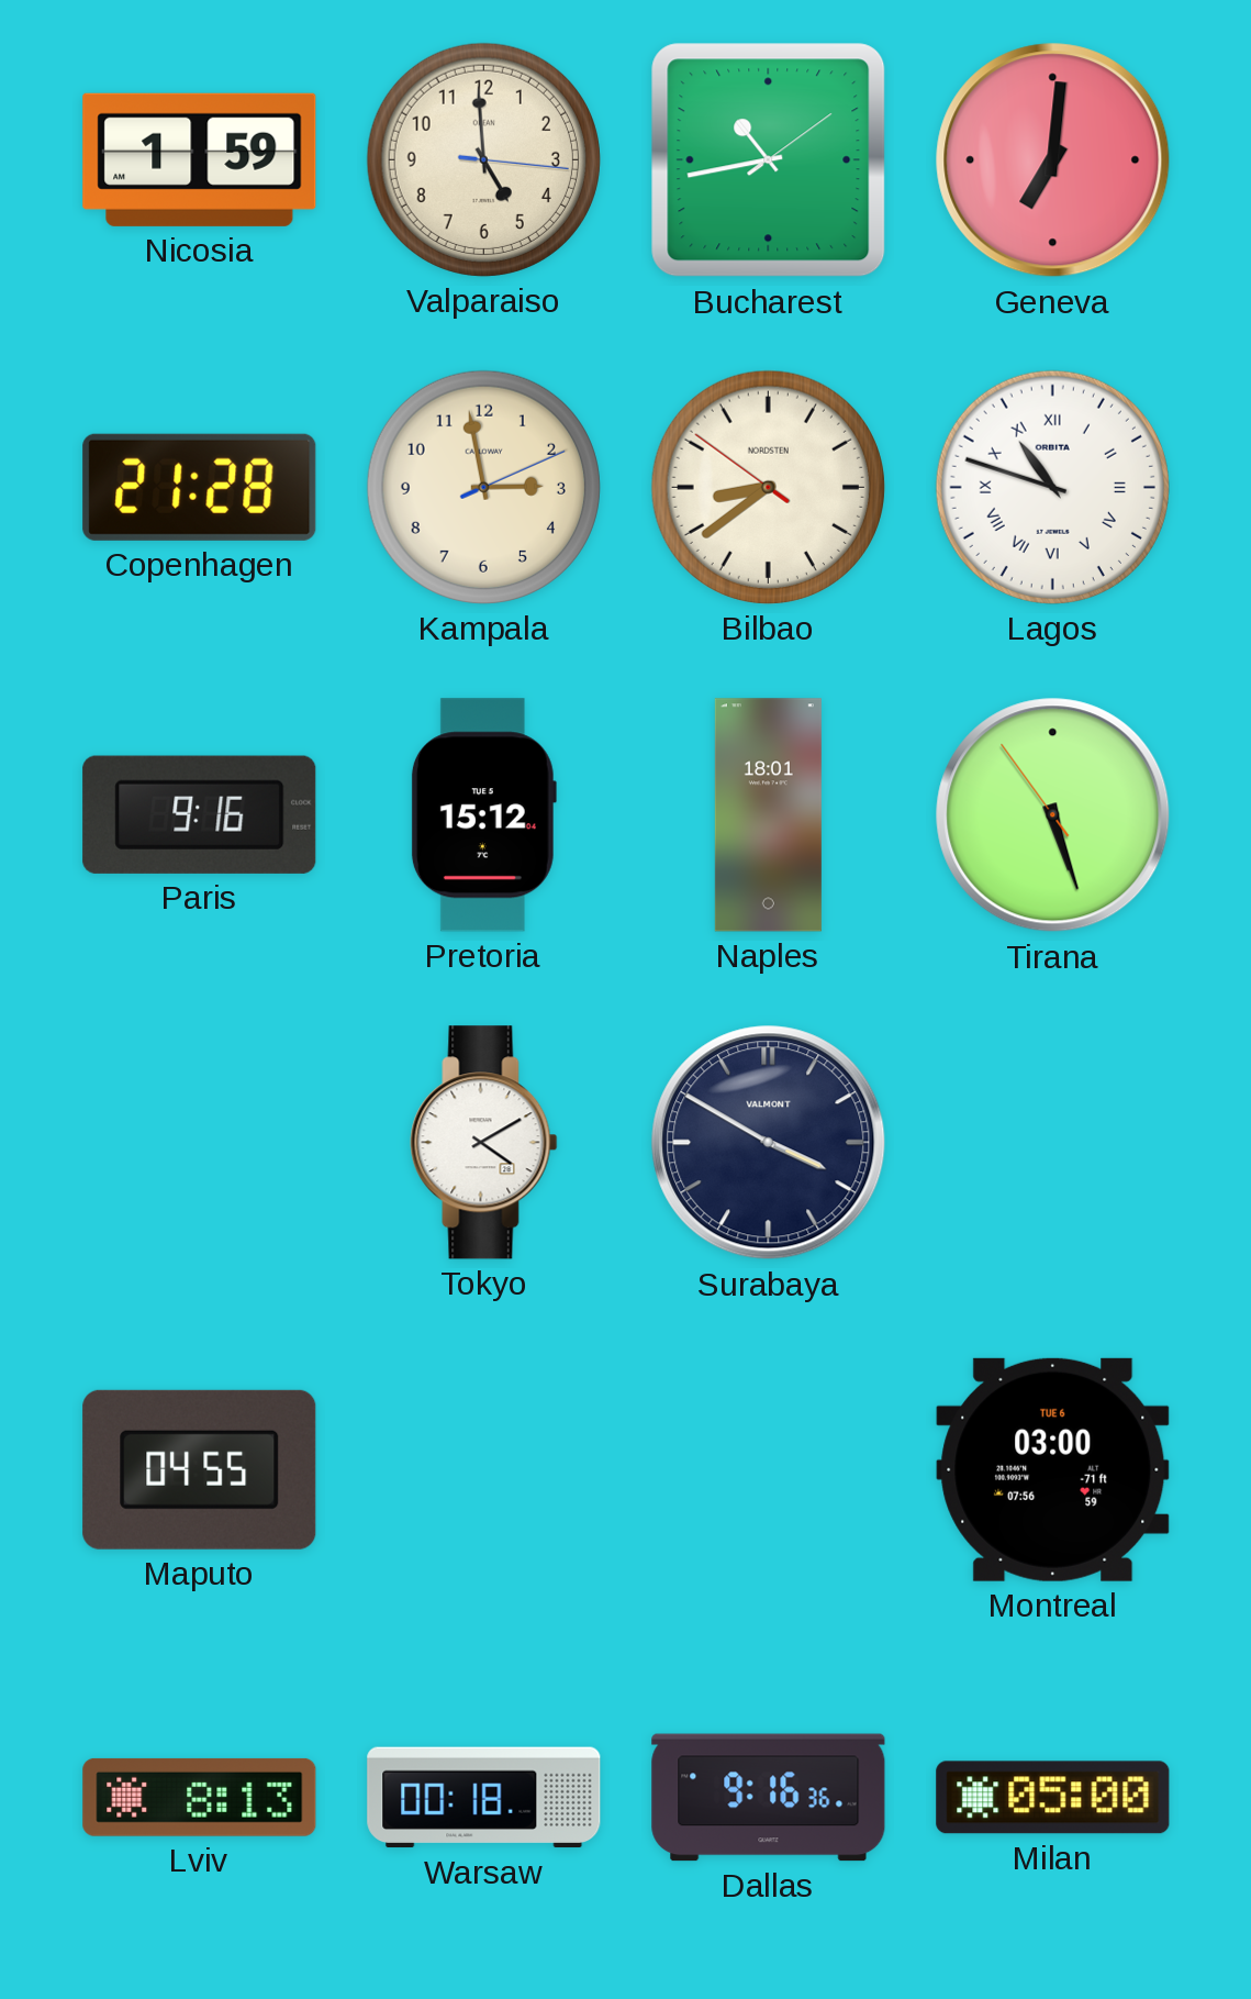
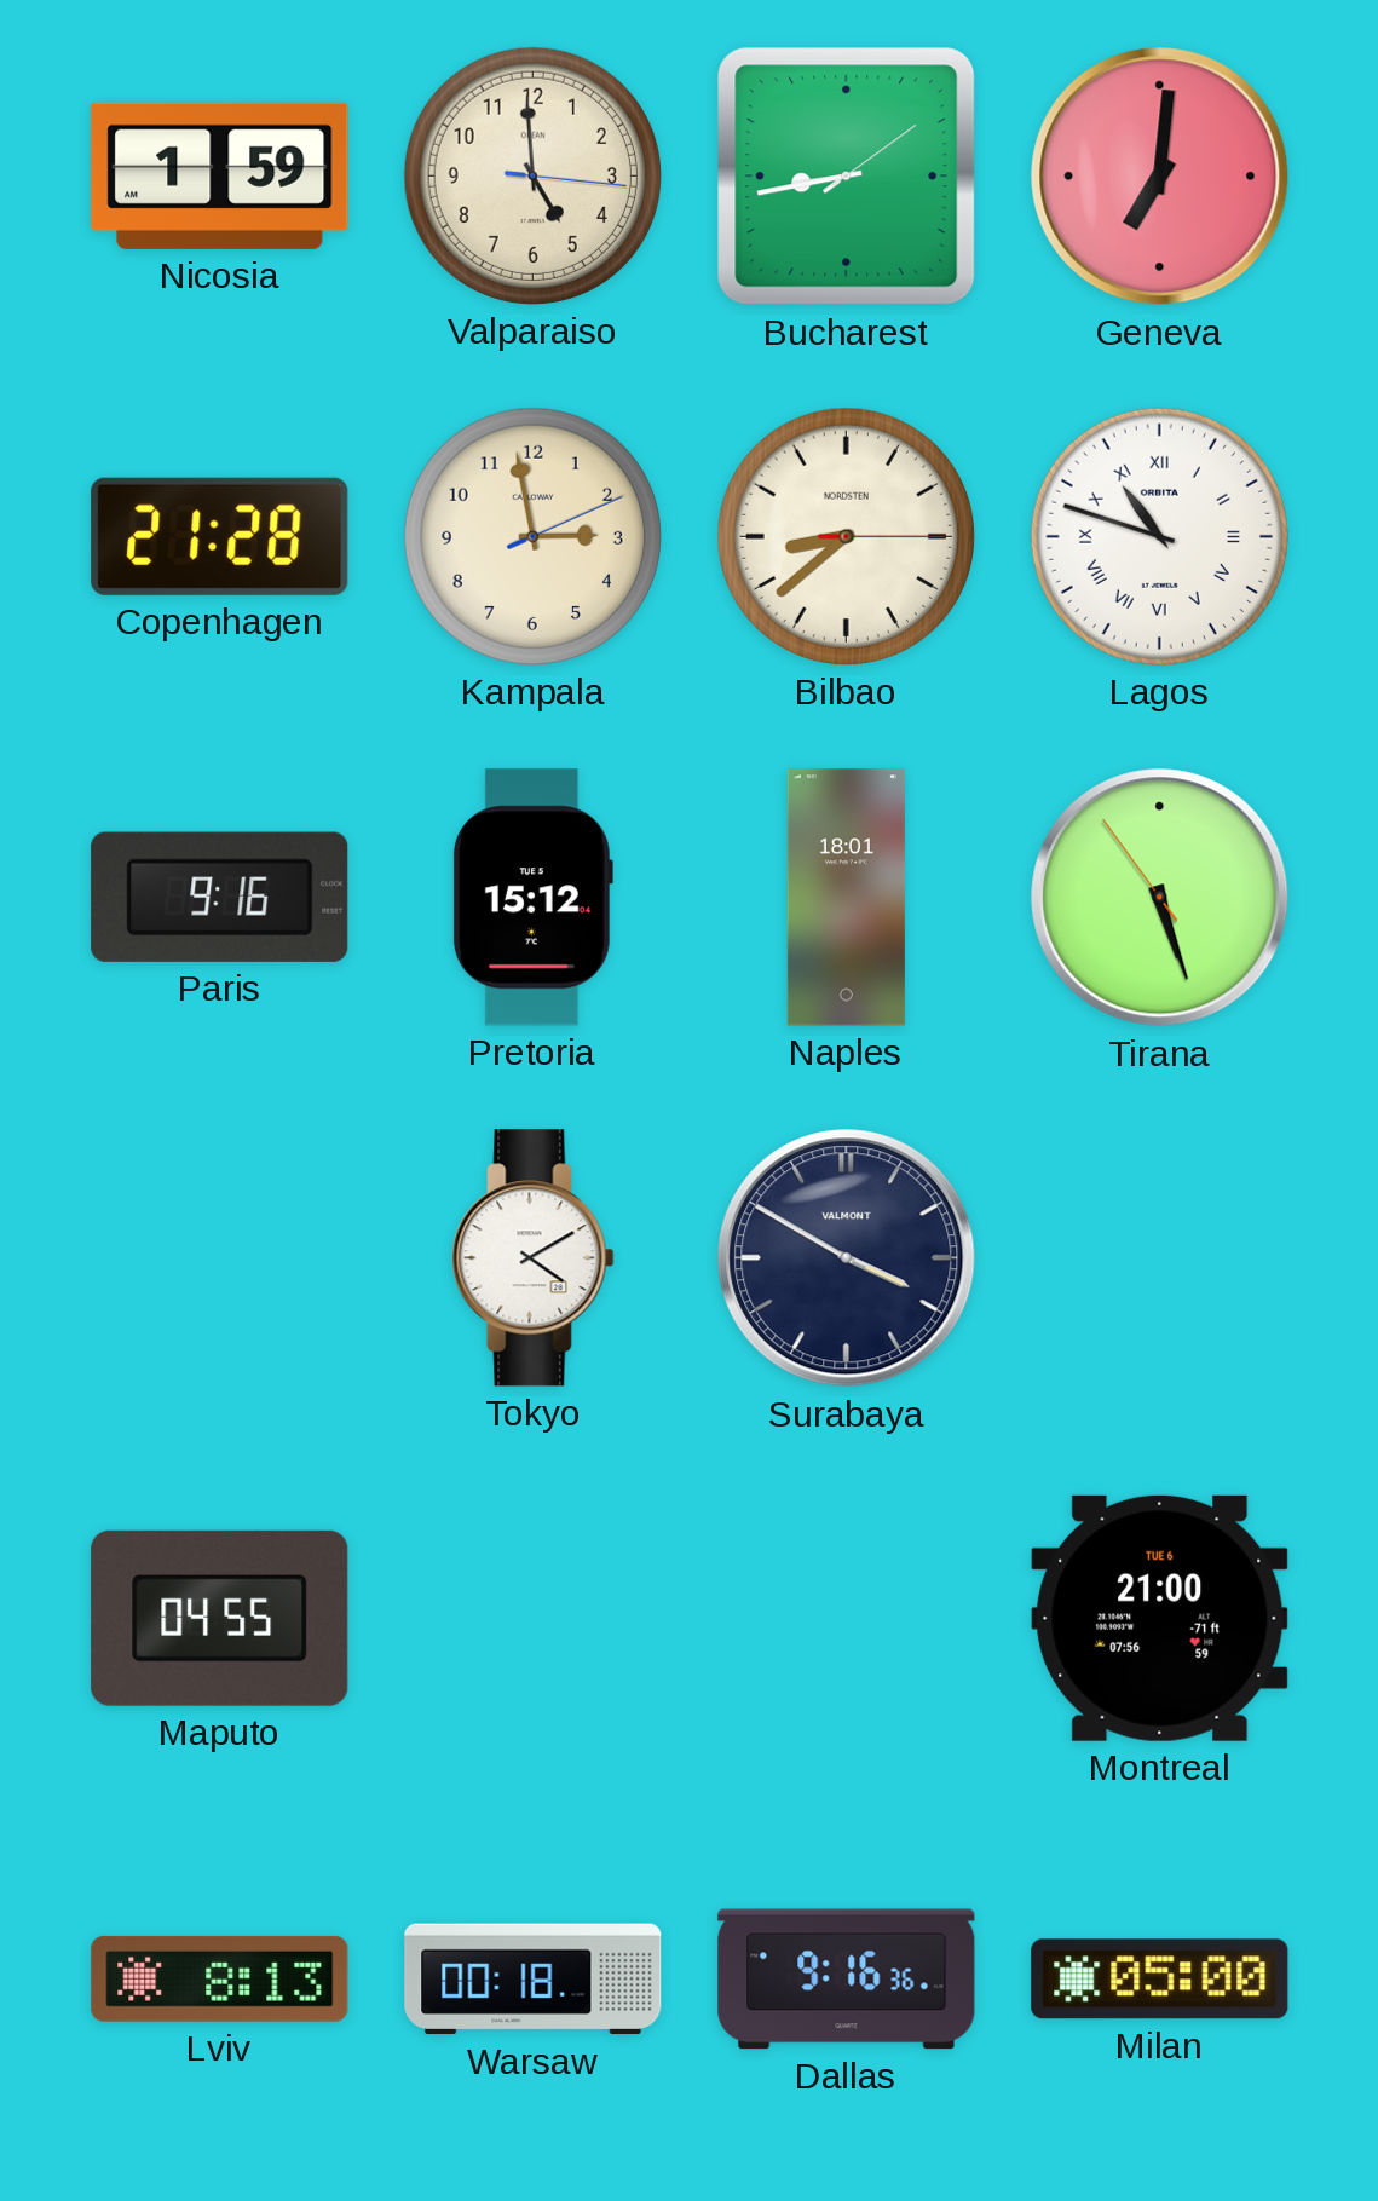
Bucharest: 10:43 -> 8:43
Bilbao: 8:38:51 -> 8:38:15
Montreal: 03:00 -> 21:00
